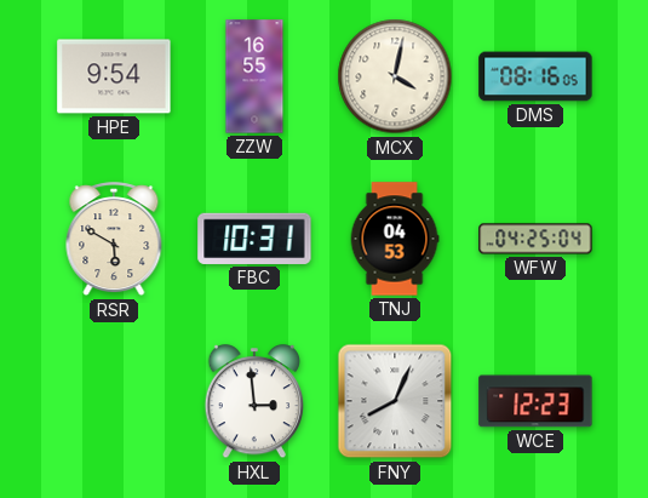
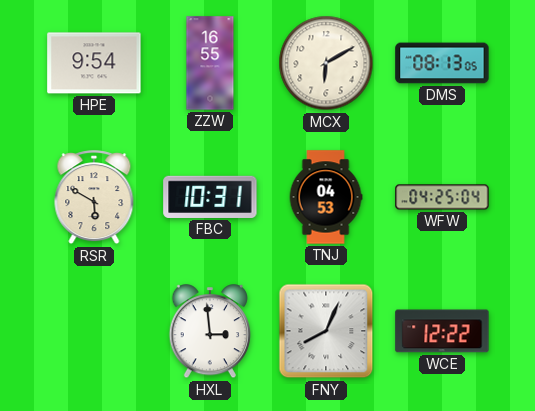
MCX: 4:02 -> 6:10
DMS: 08:16 -> 08:13
WCE: 12:23 -> 12:22
